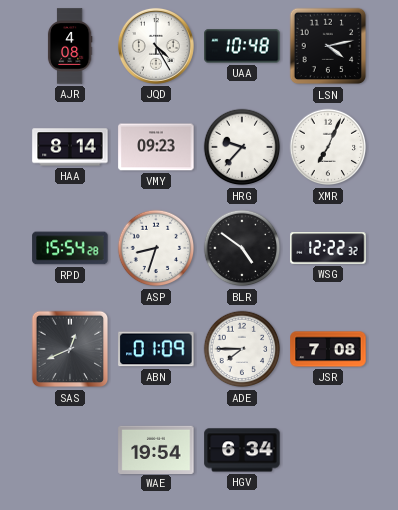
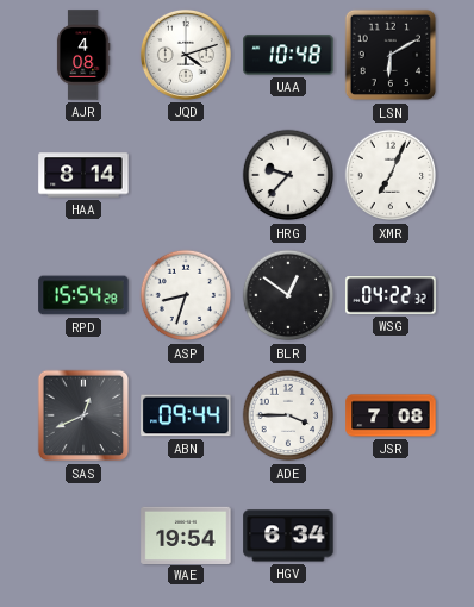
JQD: 4:25 -> 4:12
LSN: 4:13 -> 6:10
VMY: 09:23 -> none
BLR: 4:51 -> 12:51
WSG: 12:22 -> 04:22
ABN: 01:09 -> 09:44
ADE: 7:45 -> 3:45
